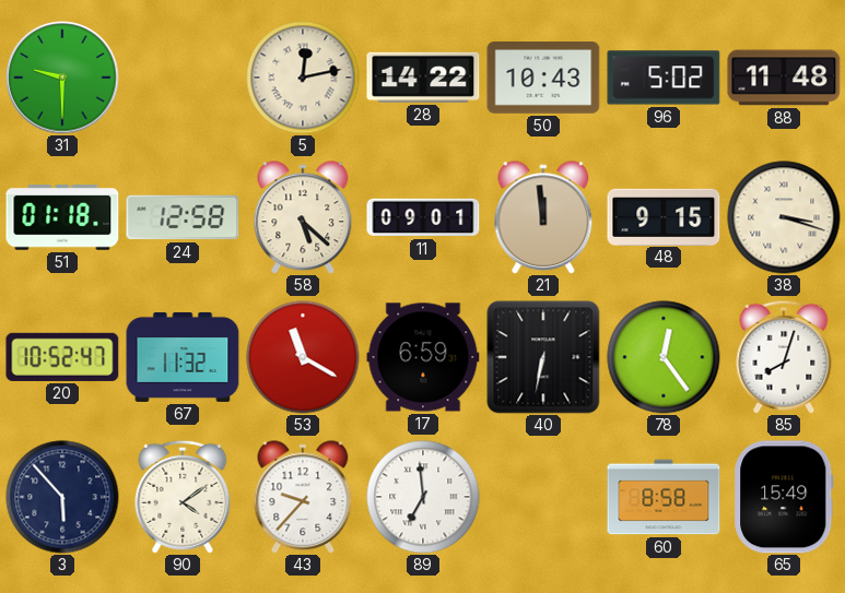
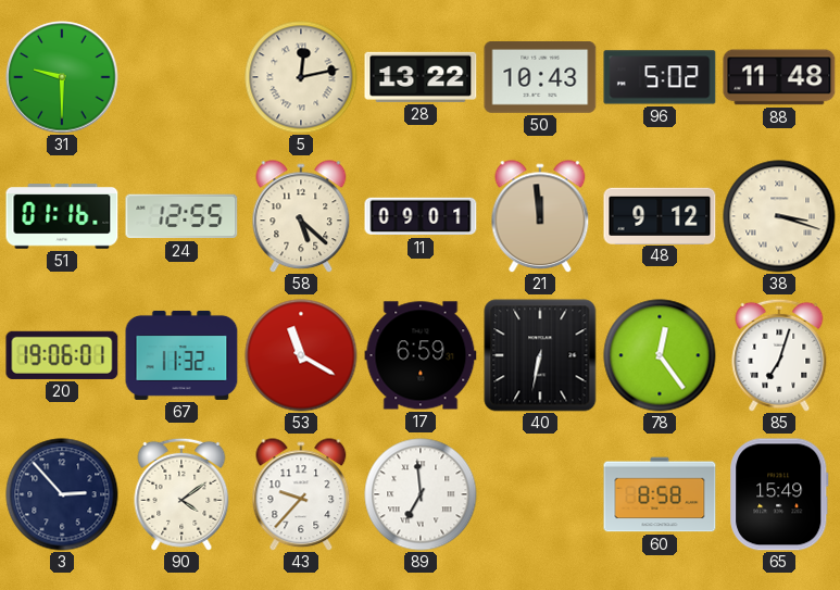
28: 14:22 -> 13:22
51: 01:18 -> 01:16
24: 12:58 -> 12:55
48: 9:15 -> 9:12
20: 10:52 -> 19:06
85: 8:03 -> 7:03
3: 5:53 -> 2:53
